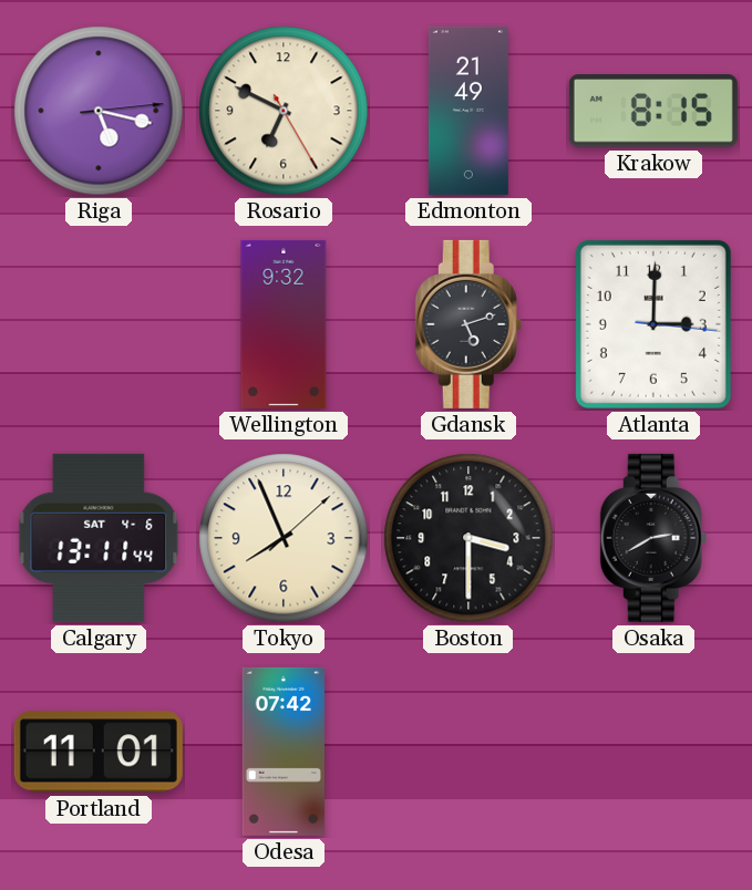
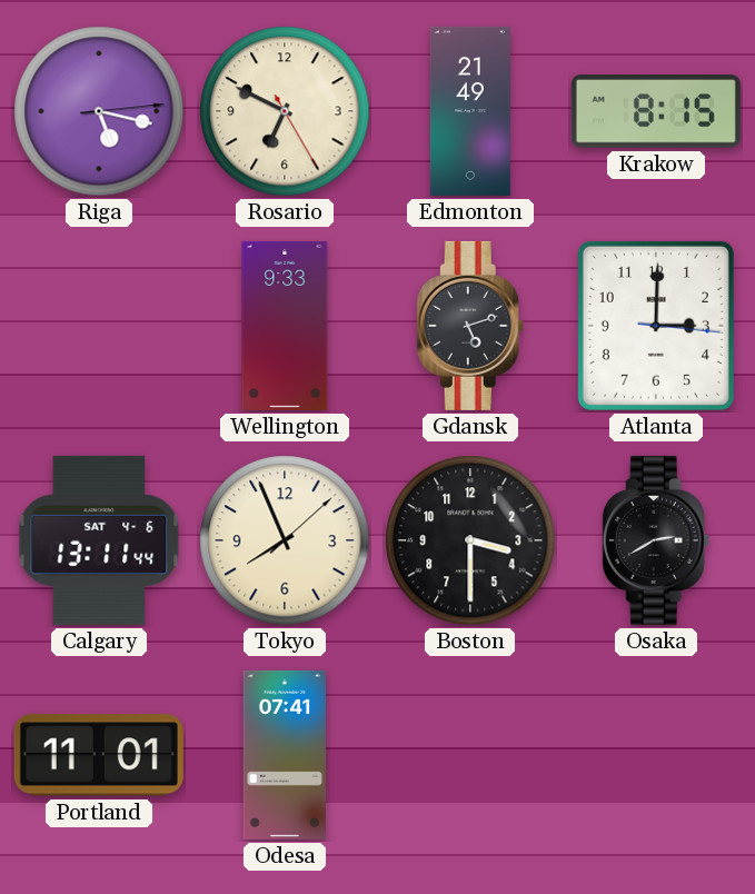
Wellington: 9:32 -> 9:33
Odesa: 07:42 -> 07:41
